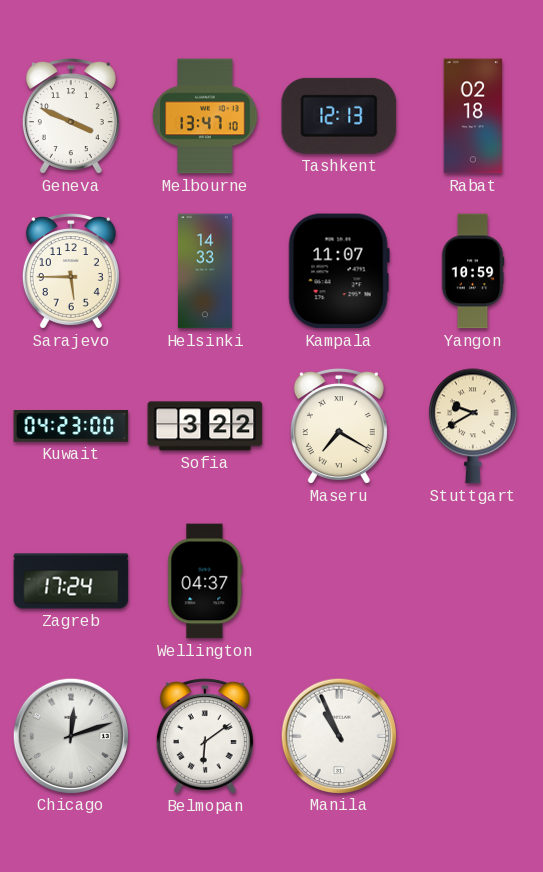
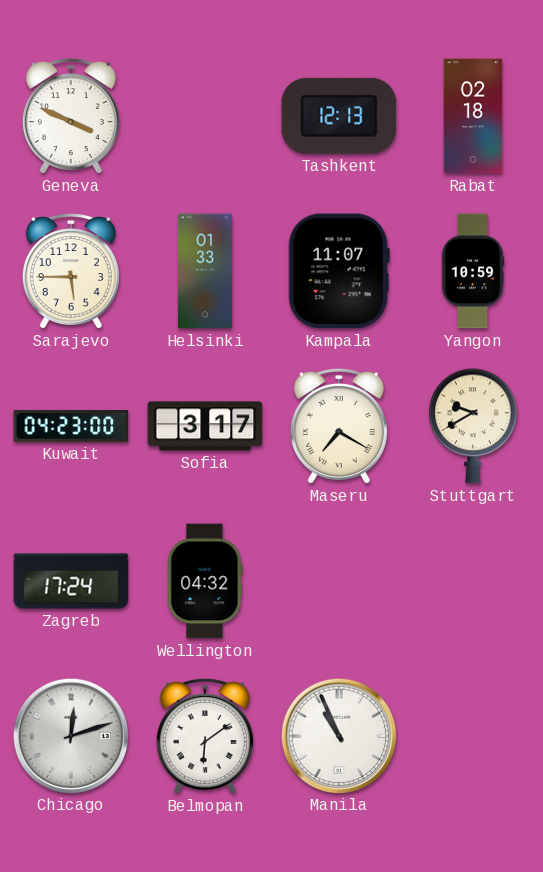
Melbourne: 13:47 -> none
Helsinki: 14:33 -> 01:33
Sofia: 3:22 -> 3:17
Wellington: 04:37 -> 04:32
